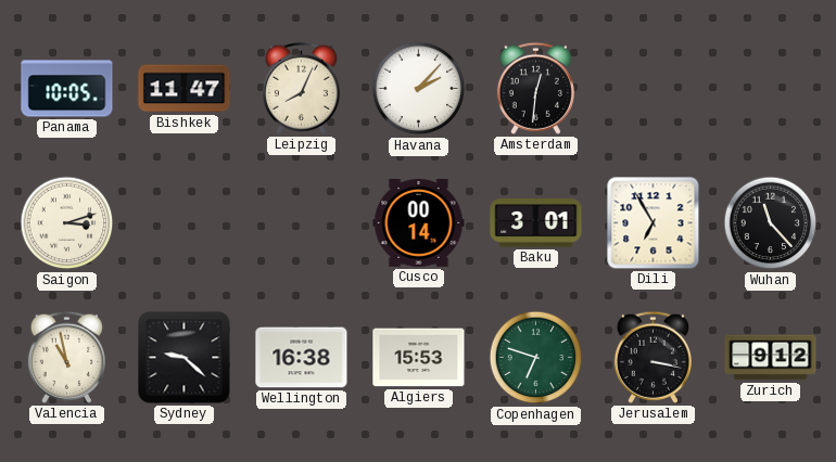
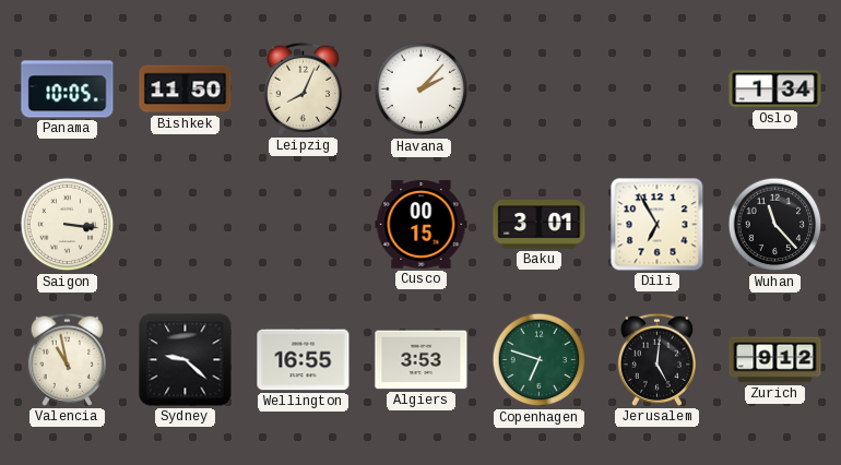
Bishkek: 11:47 -> 11:50
Amsterdam: 12:31 -> none
Oslo: none -> 1:34
Saigon: 3:12 -> 3:16
Cusco: 00:14 -> 00:15
Wellington: 16:38 -> 16:55
Algiers: 15:53 -> 3:53
Jerusalem: 3:17 -> 5:01
